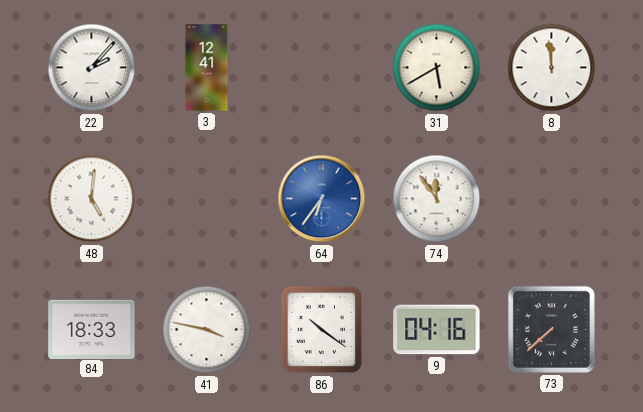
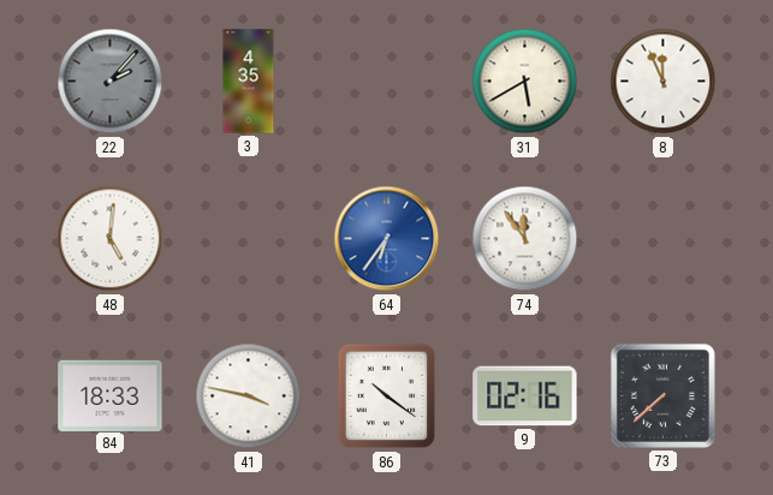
22 dial: white -> grey
3: 12:41 -> 4:35
8: 11:59 -> 11:56
9: 04:16 -> 02:16
